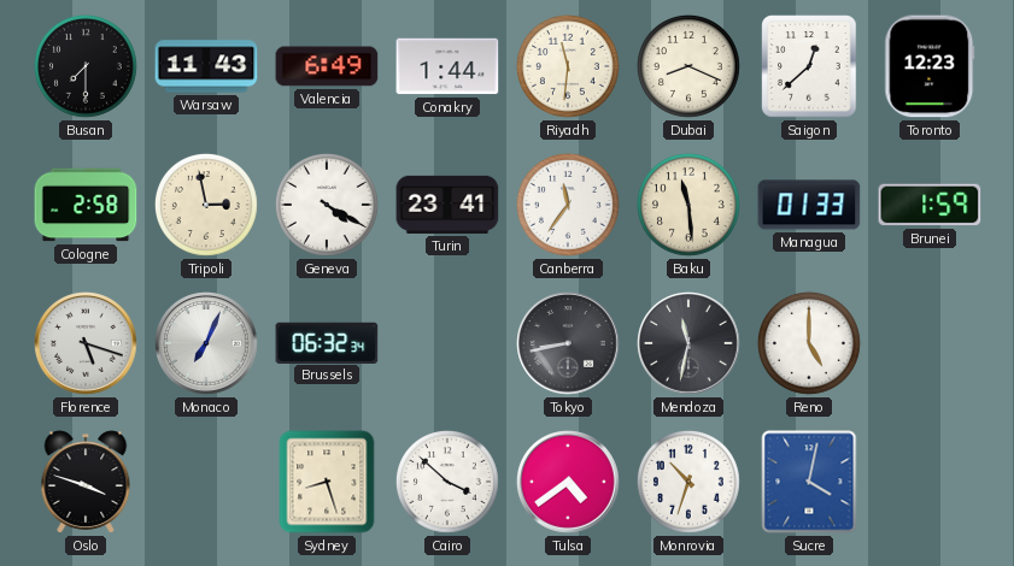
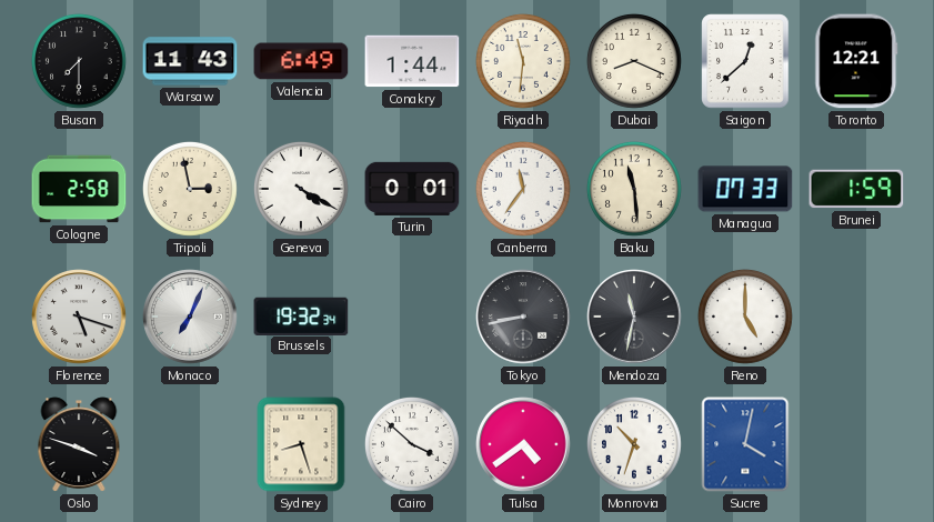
Toronto: 12:23 -> 12:21
Turin: 23:41 -> 0:01
Managua: 01:33 -> 07:33
Brussels: 06:32 -> 19:32
